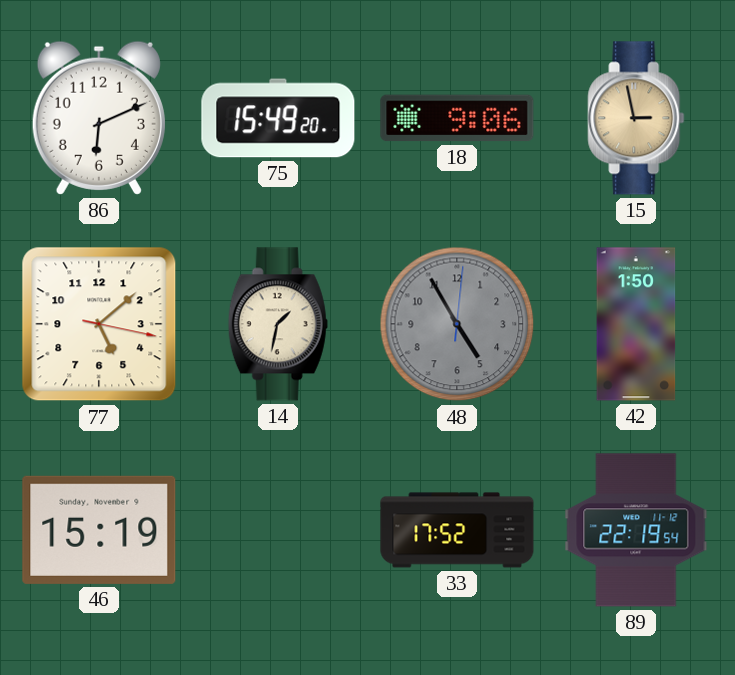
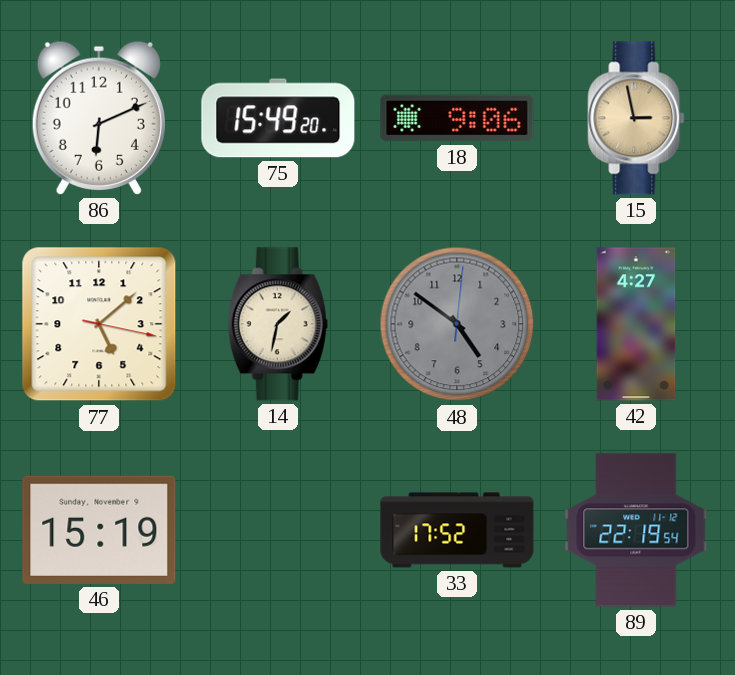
48: 4:55 -> 4:51
42: 1:50 -> 4:27
